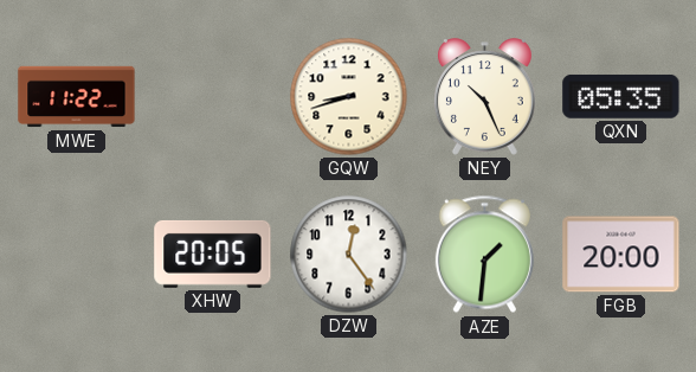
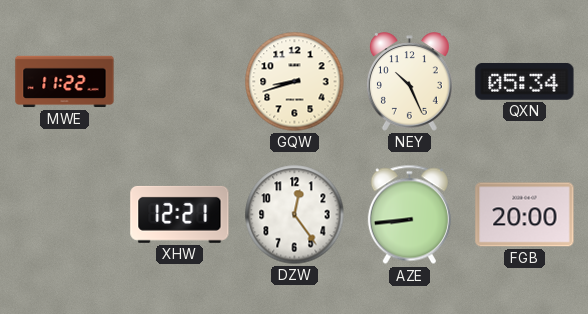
QXN: 05:35 -> 05:34
XHW: 20:05 -> 12:21
AZE: 1:31 -> 8:44
